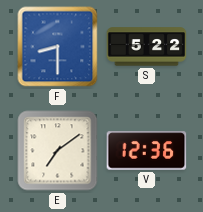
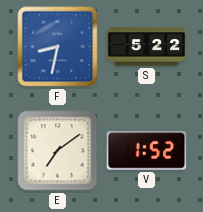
F: 8:30 -> 8:32
V: 12:36 -> 1:52
